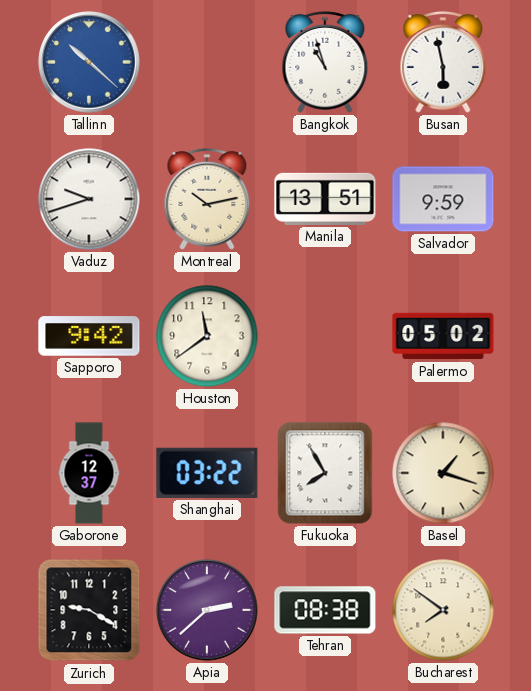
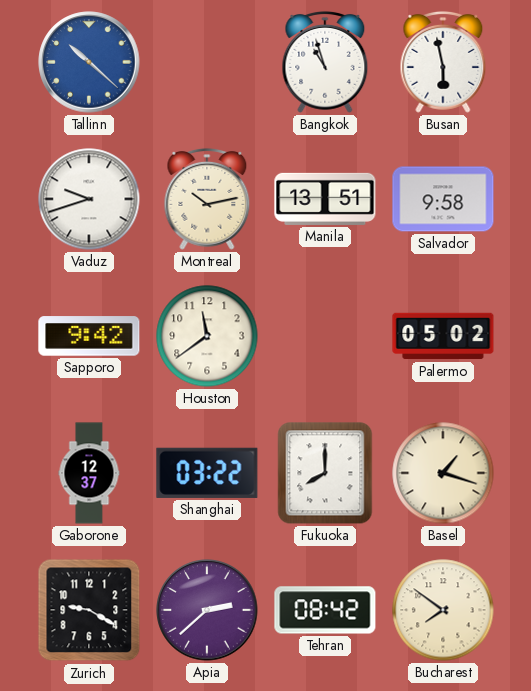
Salvador: 9:59 -> 9:58
Fukuoka: 7:55 -> 8:00
Tehran: 08:38 -> 08:42
